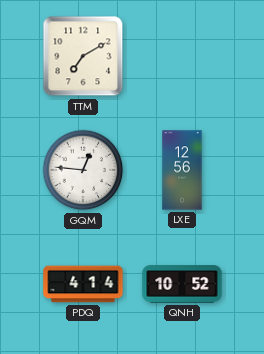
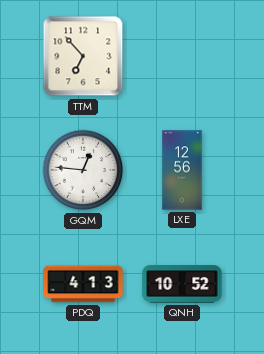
TTM: 7:10 -> 6:53
PDQ: 4:14 -> 4:13
